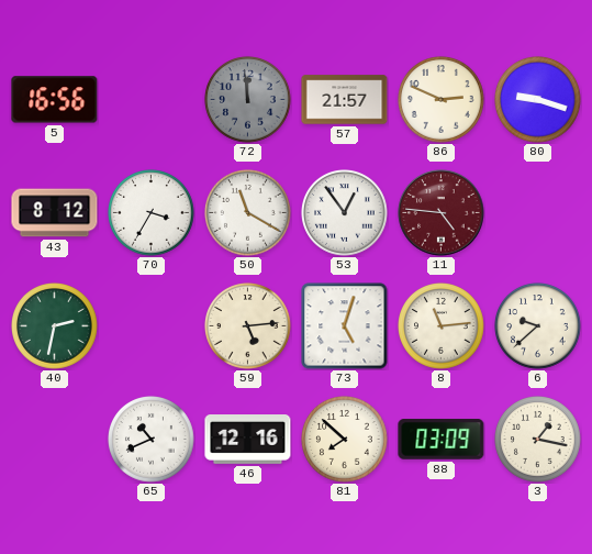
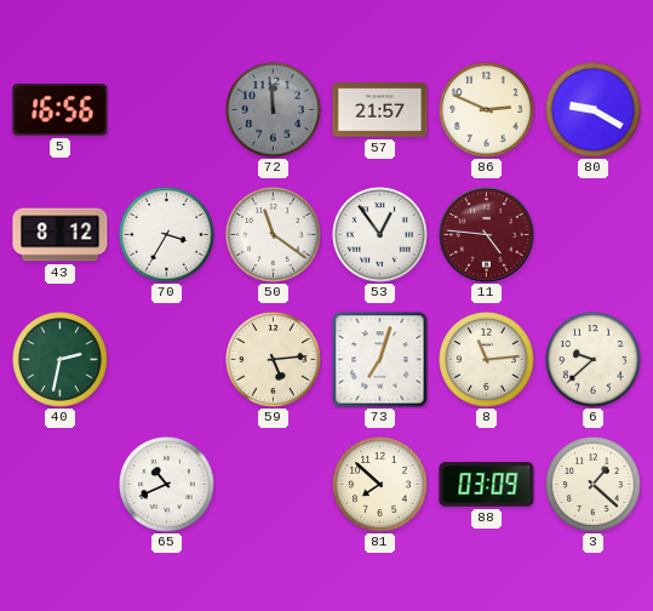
80: 9:18 -> 9:20
50: 11:20 -> 11:21
73: 5:03 -> 7:03
46: 12:16 -> none
3: 1:17 -> 1:22
